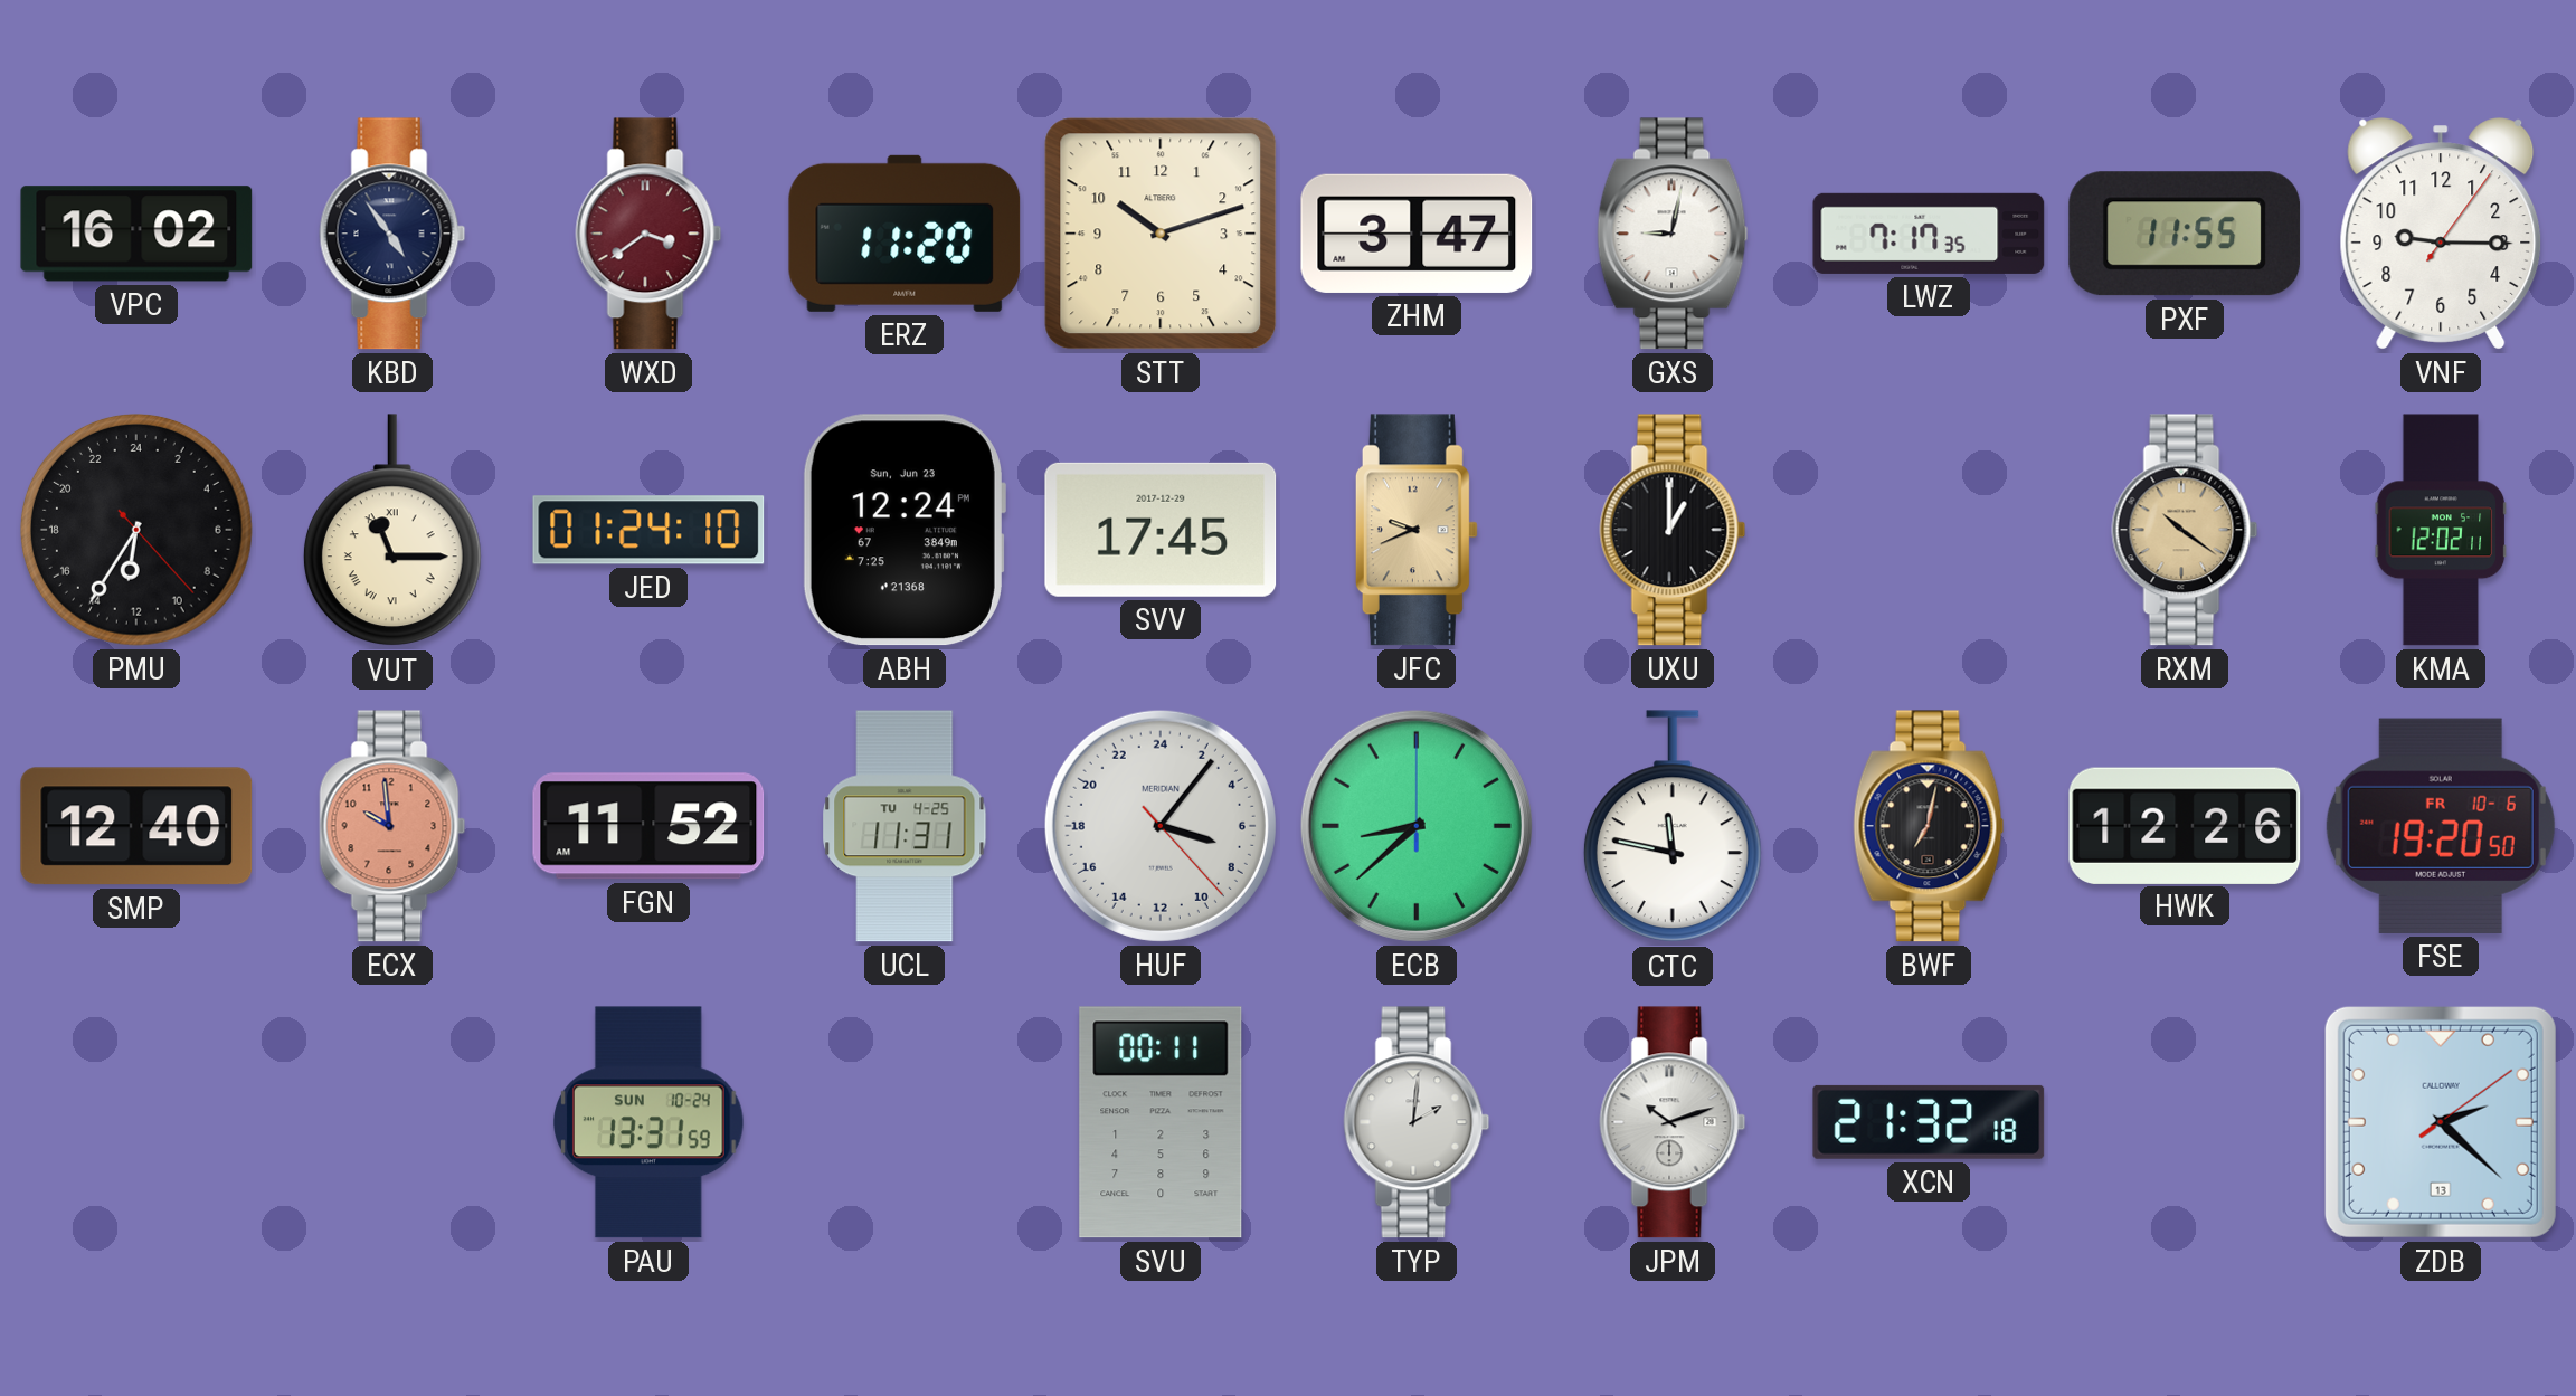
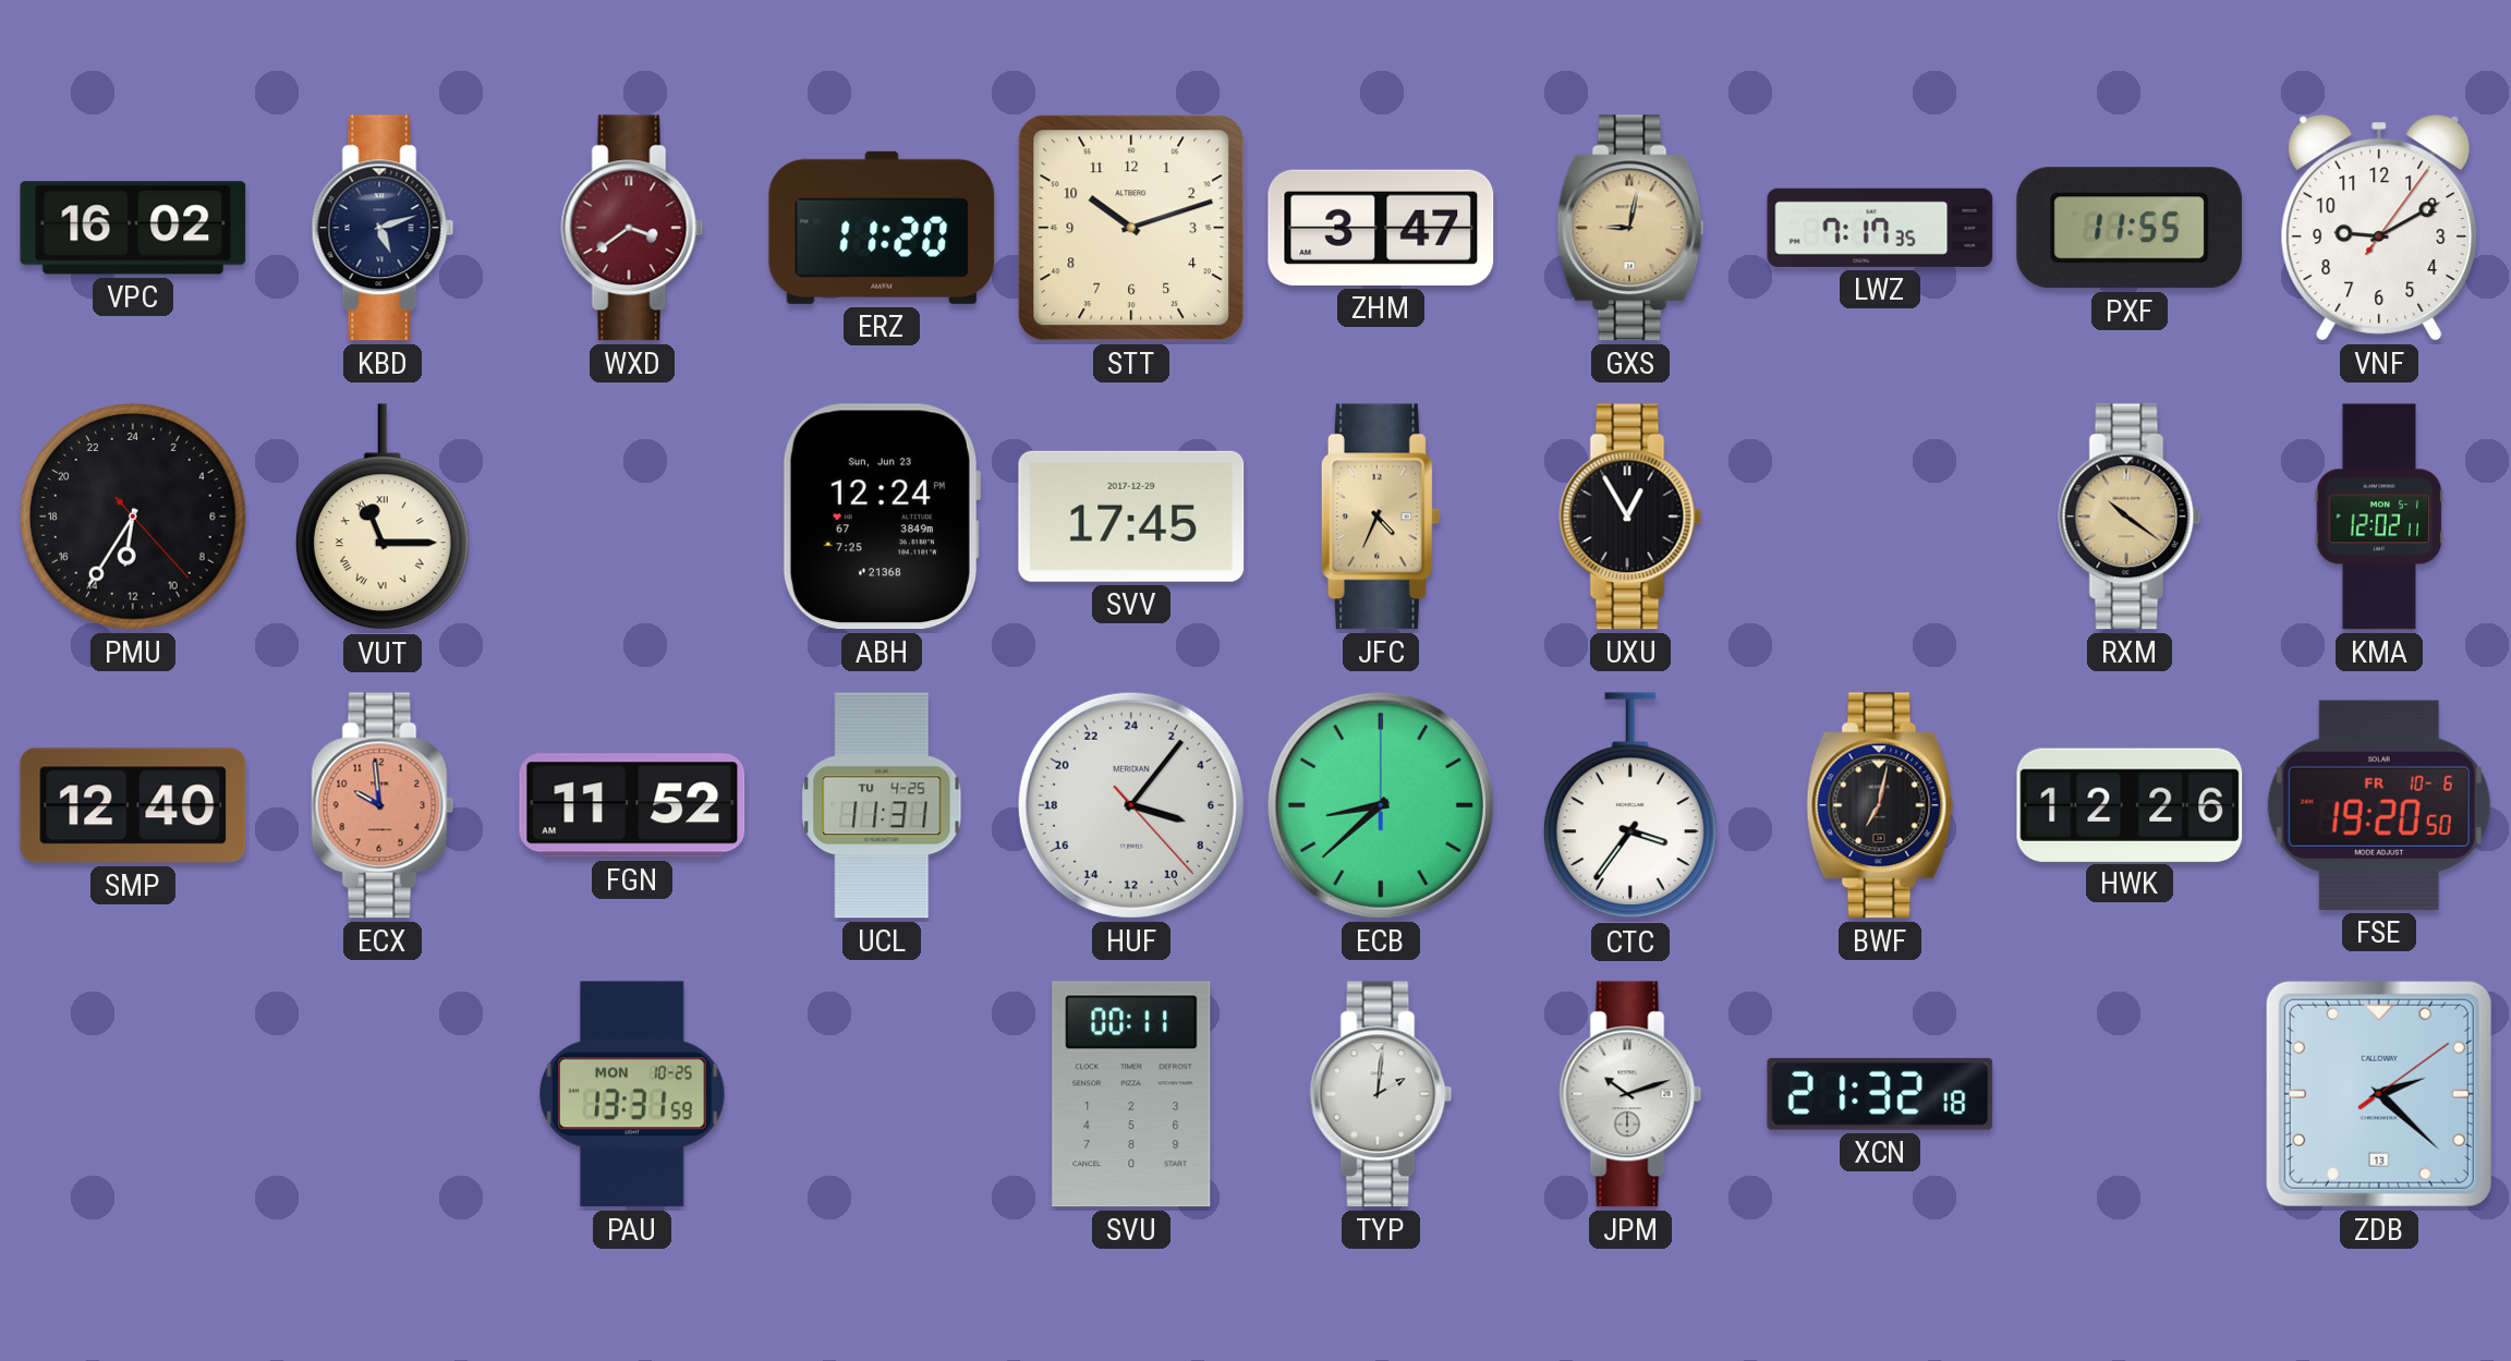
KBD: 4:54 -> 5:12
GXS dial: white -> champagne
VNF: 9:15 -> 9:10
JED: 01:24 -> none
JFC: 9:41 -> 4:34
UXU: 1:00 -> 12:55
CTC: 11:47 -> 3:36
PAU date: SUN 10-24 -> MON 10-25
